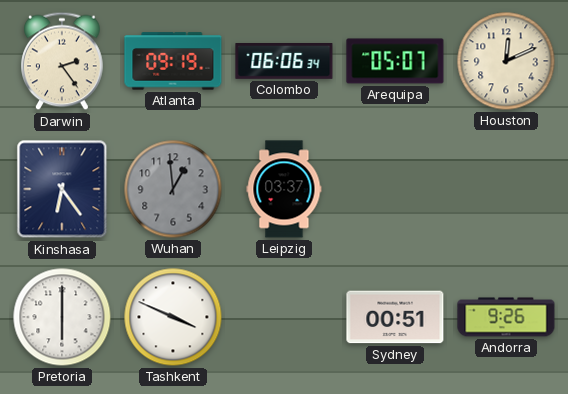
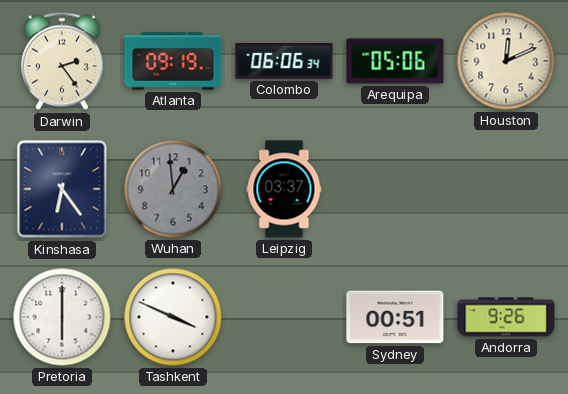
Arequipa: 05:07 -> 05:06
